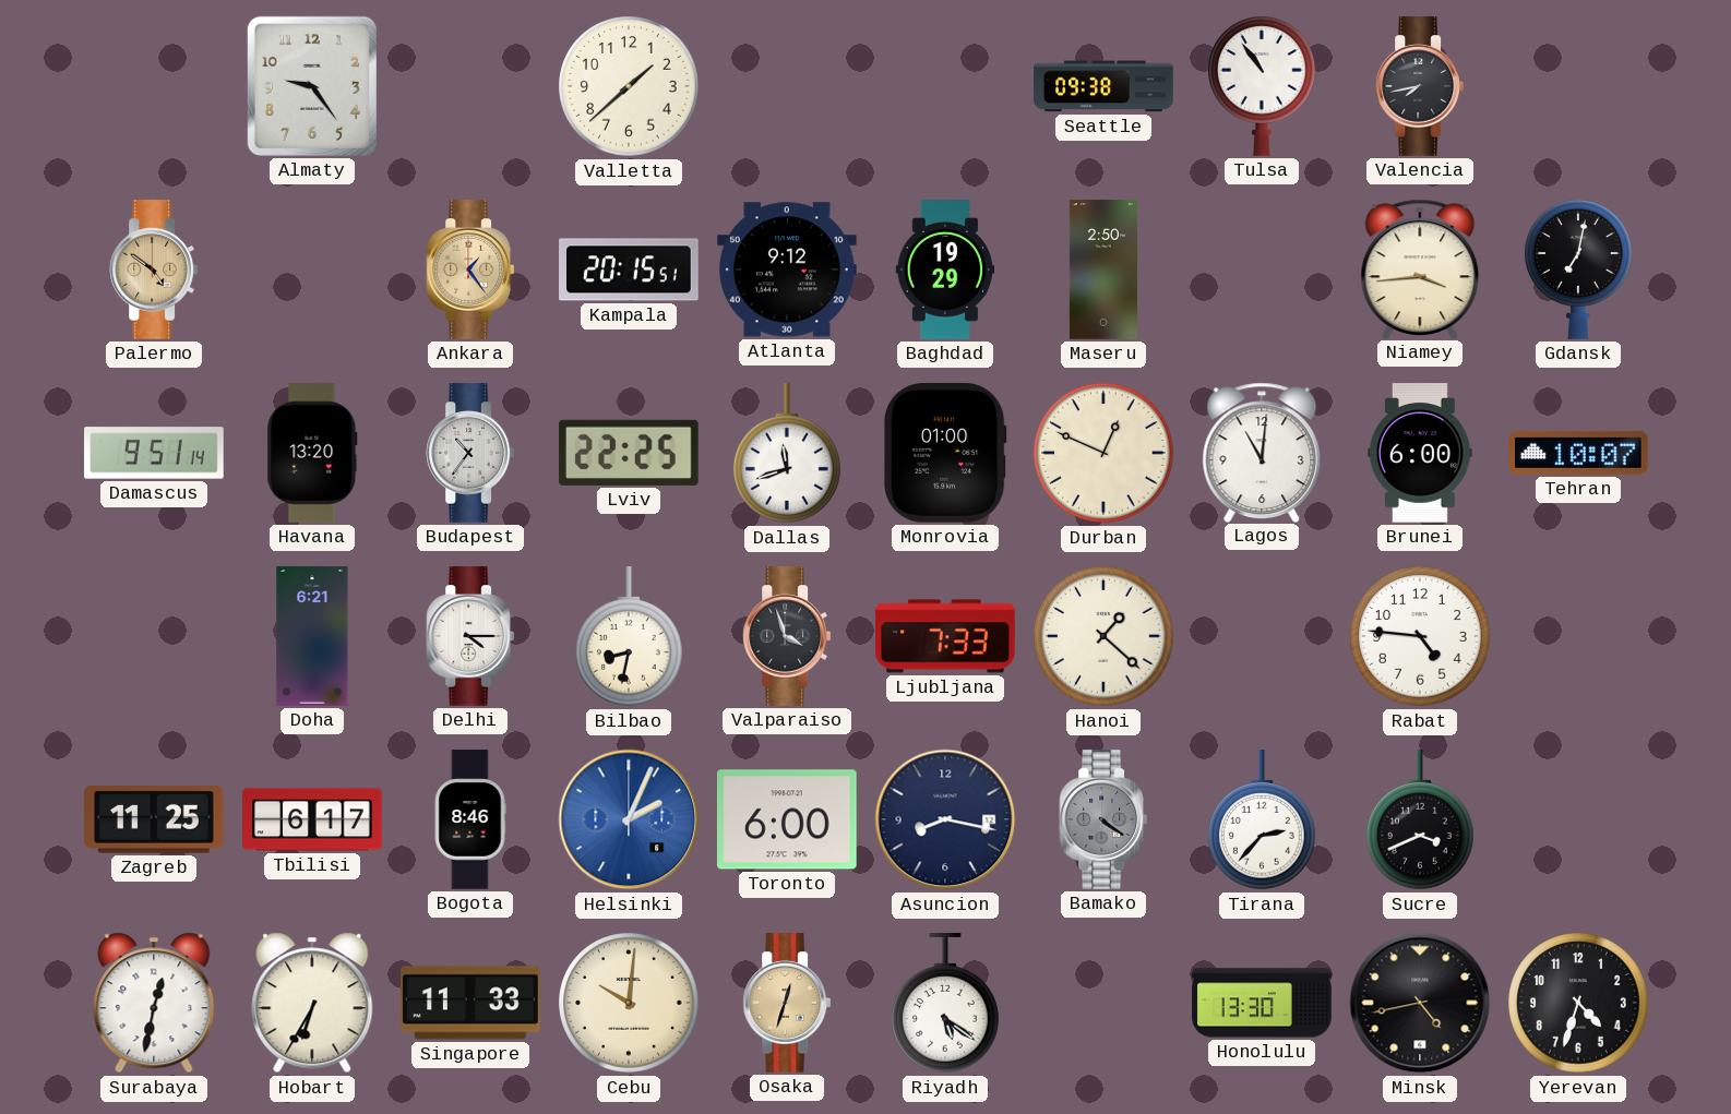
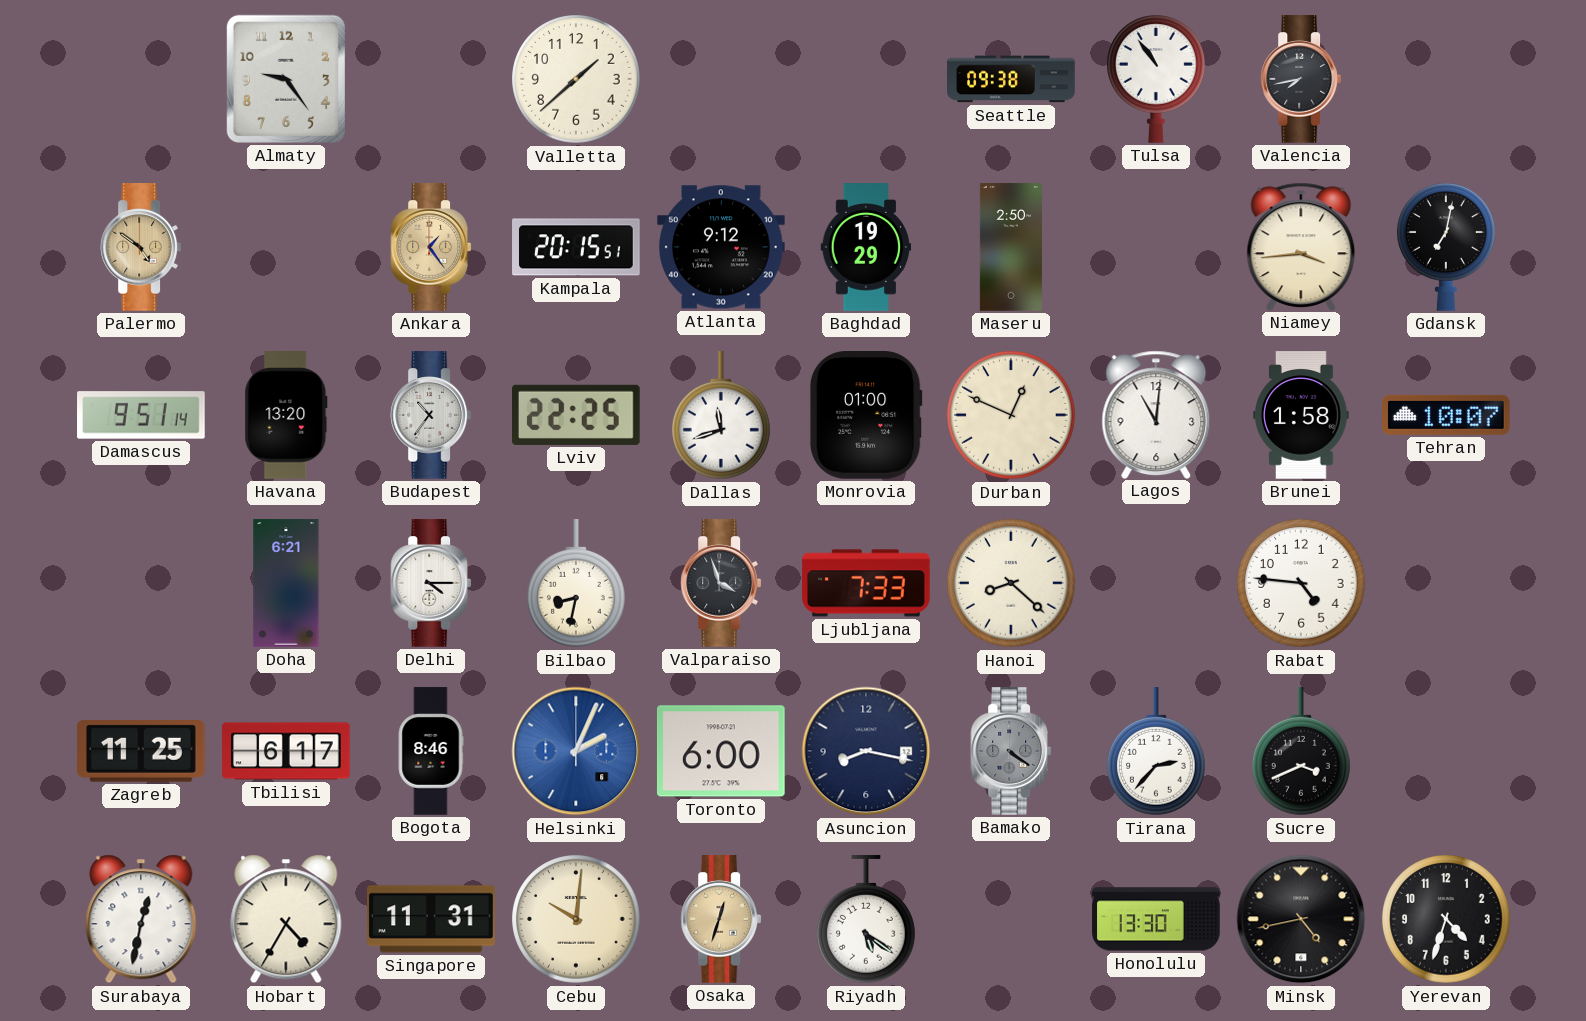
Brunei: 6:00 -> 1:58
Hanoi: 1:22 -> 8:22
Hobart: 6:35 -> 4:35
Singapore: 11:33 -> 11:31
